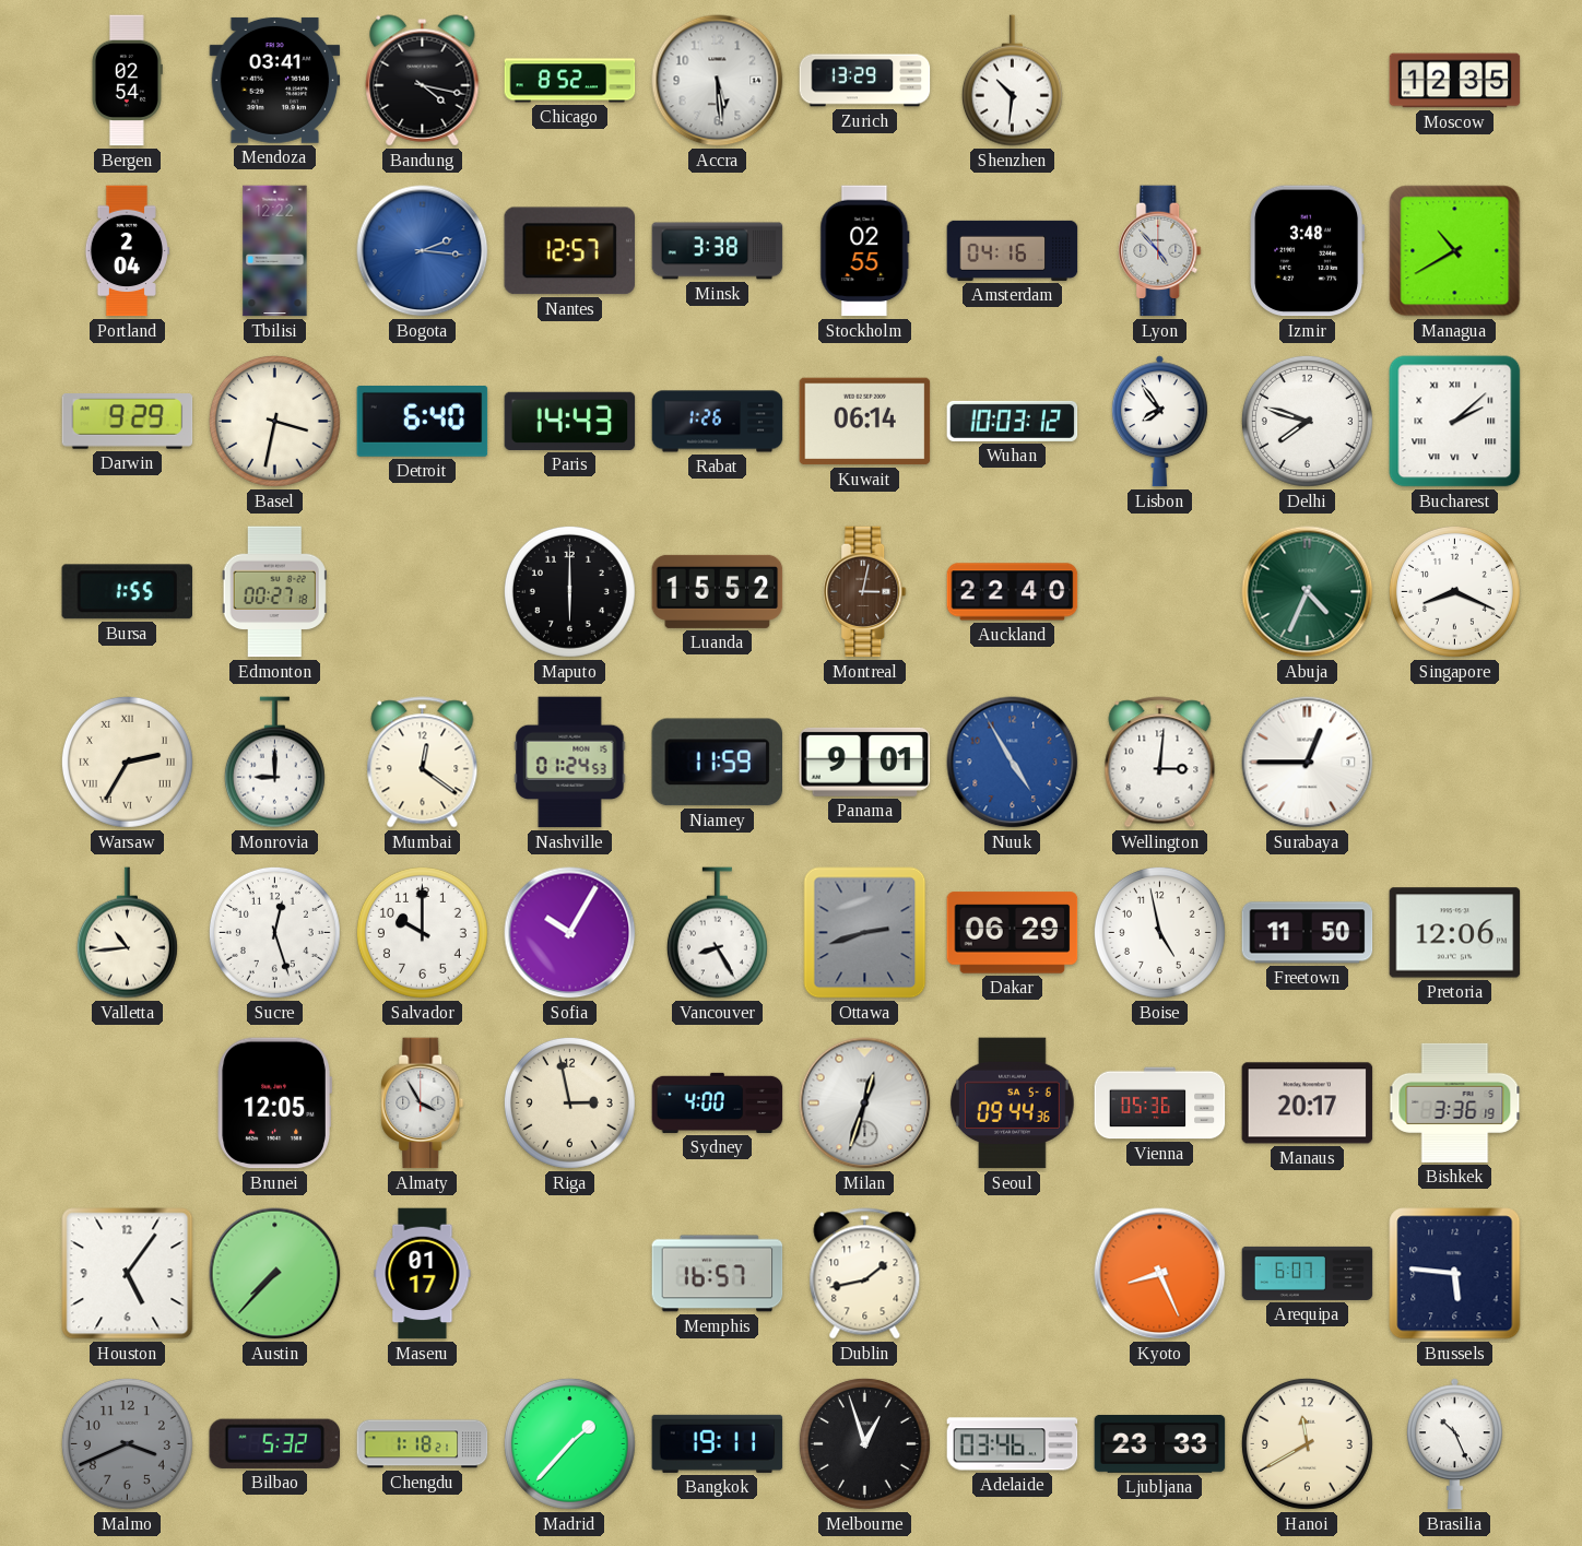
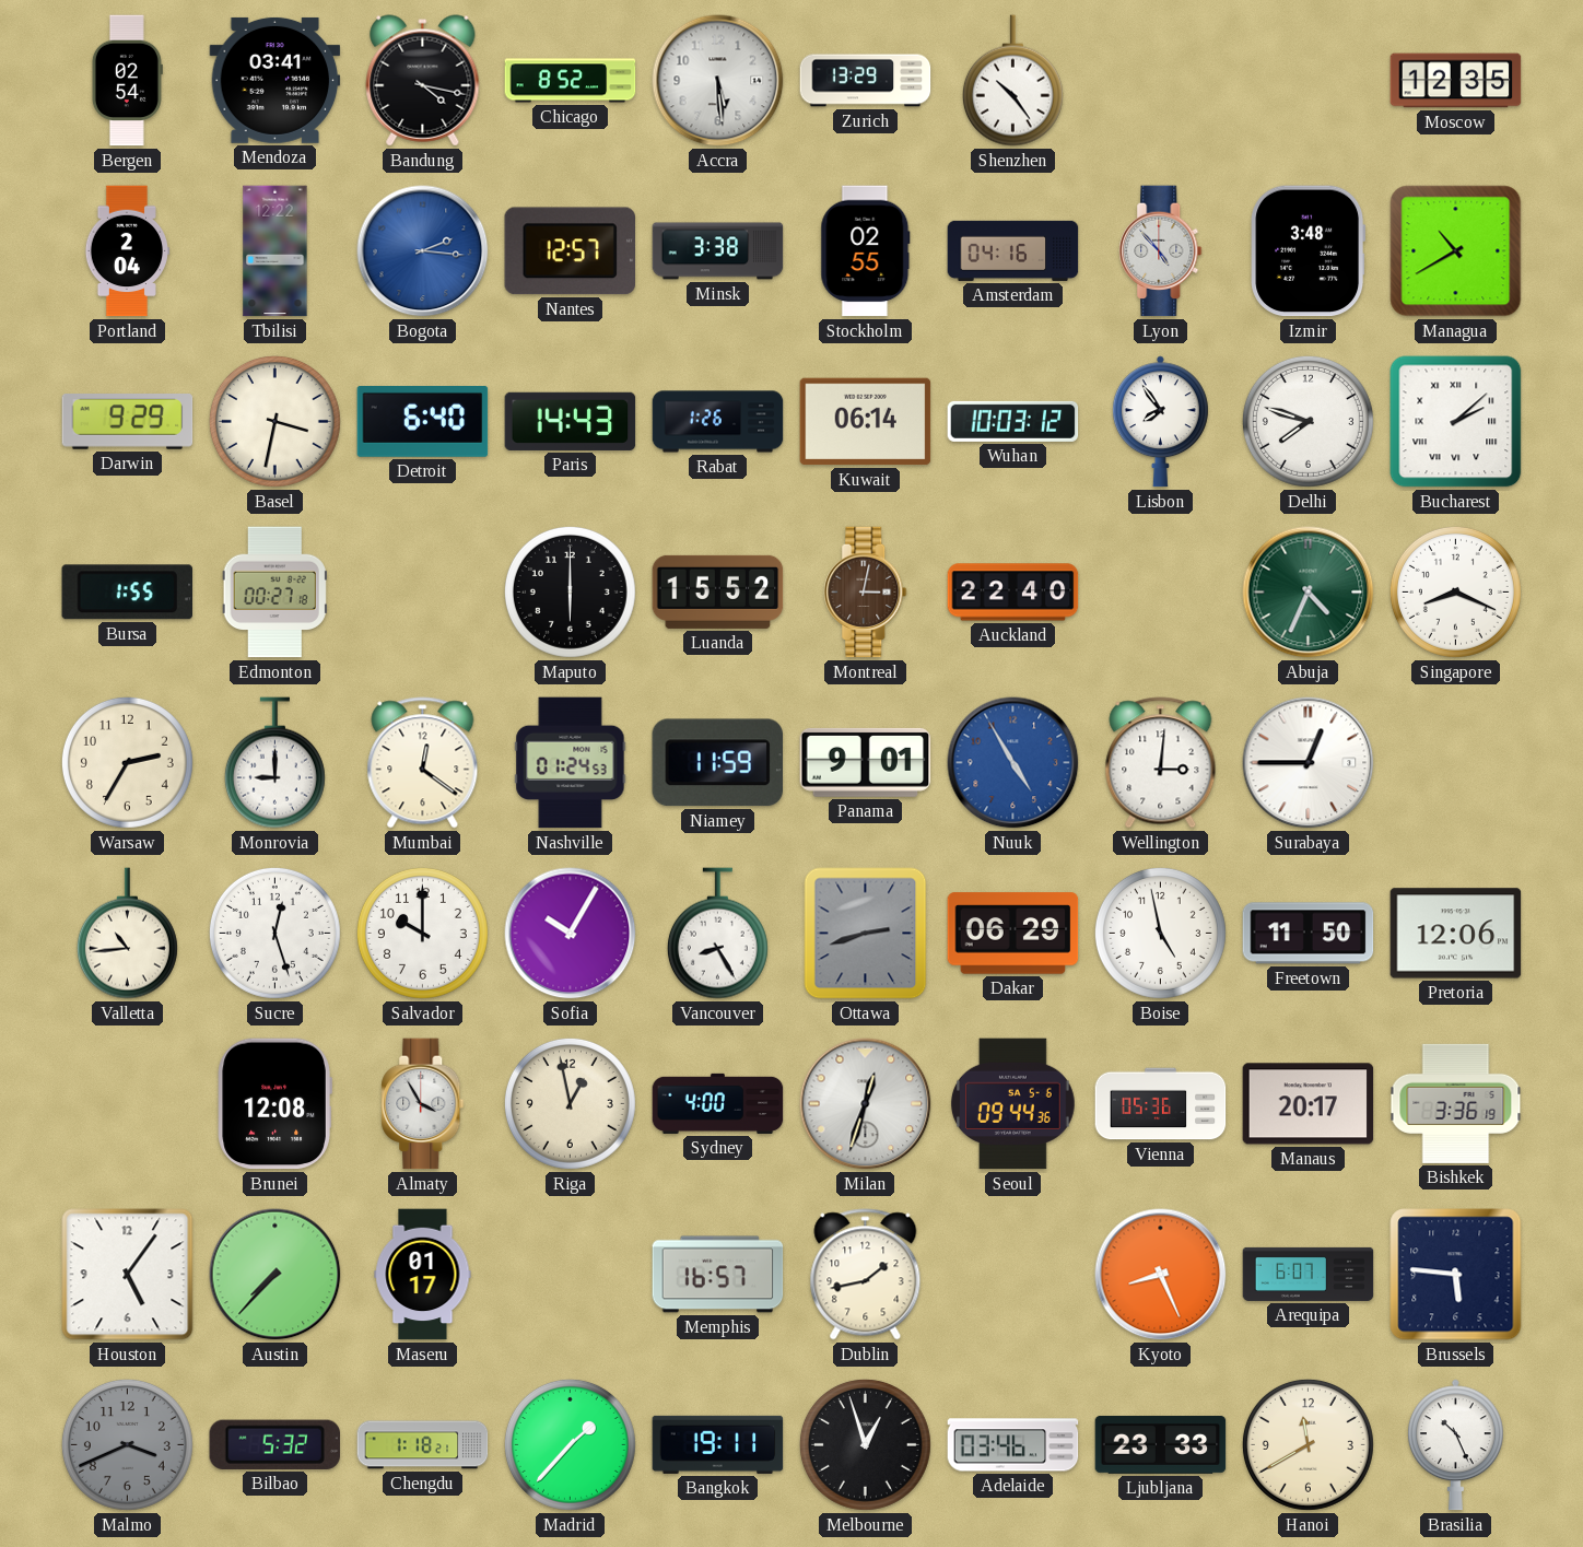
Shenzhen: 10:31 -> 10:24
Warsaw numerals: Roman -> Arabic
Brunei: 12:05 -> 12:08
Riga: 2:58 -> 12:58
